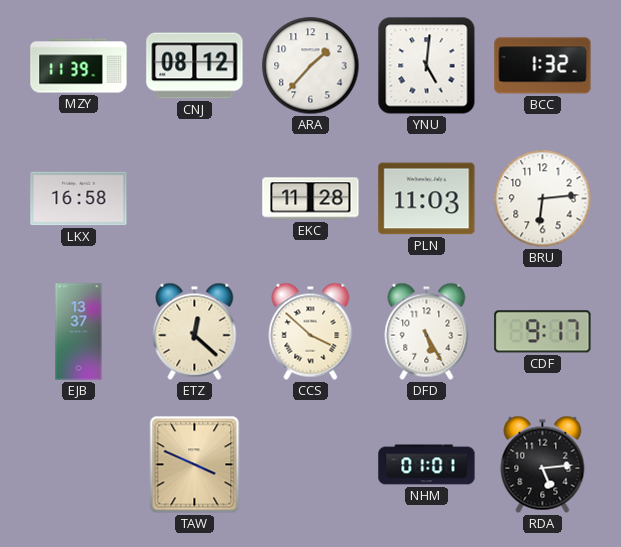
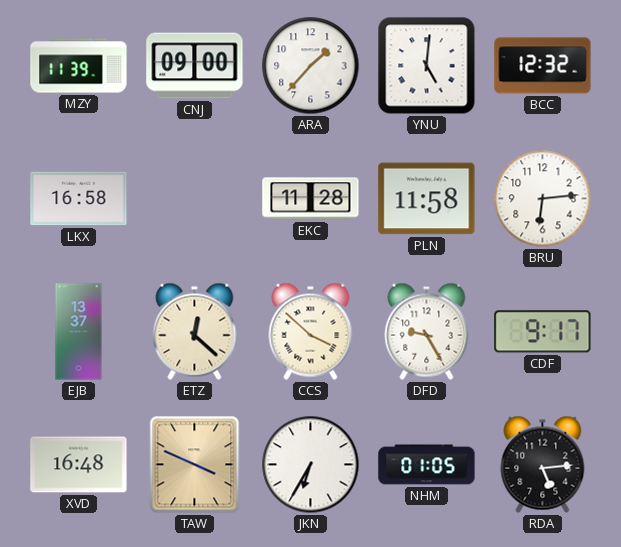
CNJ: 08:12 -> 09:00
BCC: 1:32 -> 12:32
PLN: 11:03 -> 11:58
DFD: 5:25 -> 9:25
XVD: none -> 16:48
JKN: none -> 6:35
NHM: 01:01 -> 01:05
